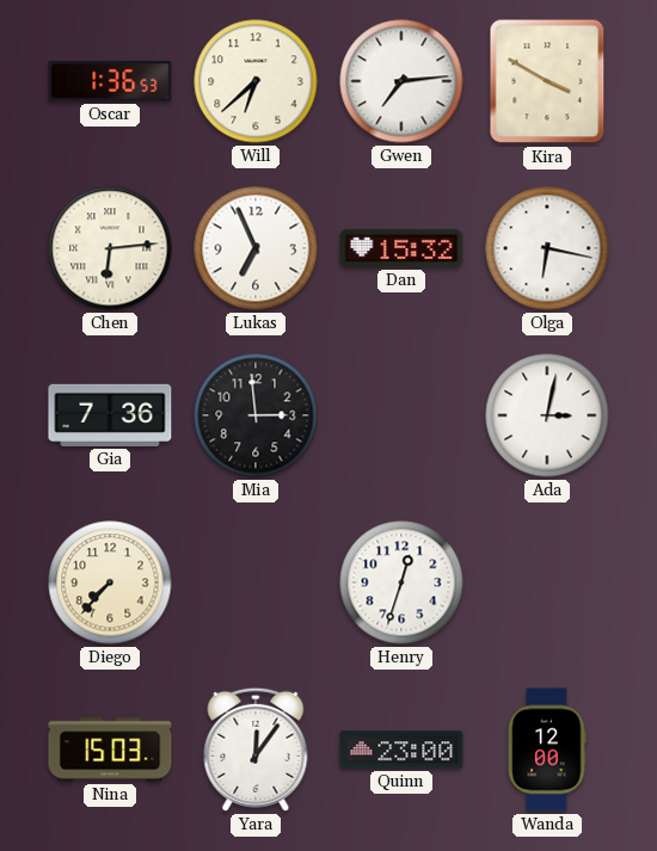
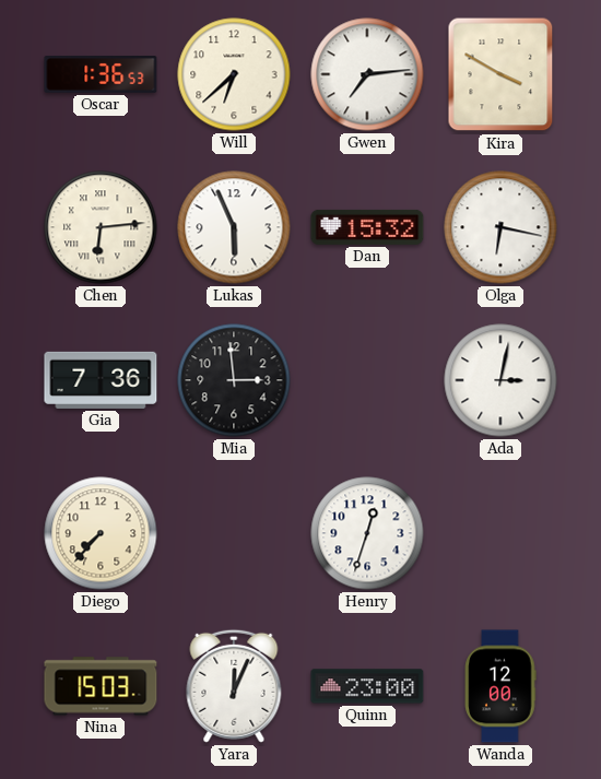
Lukas: 6:56 -> 5:56
Yara: 12:06 -> 12:04
